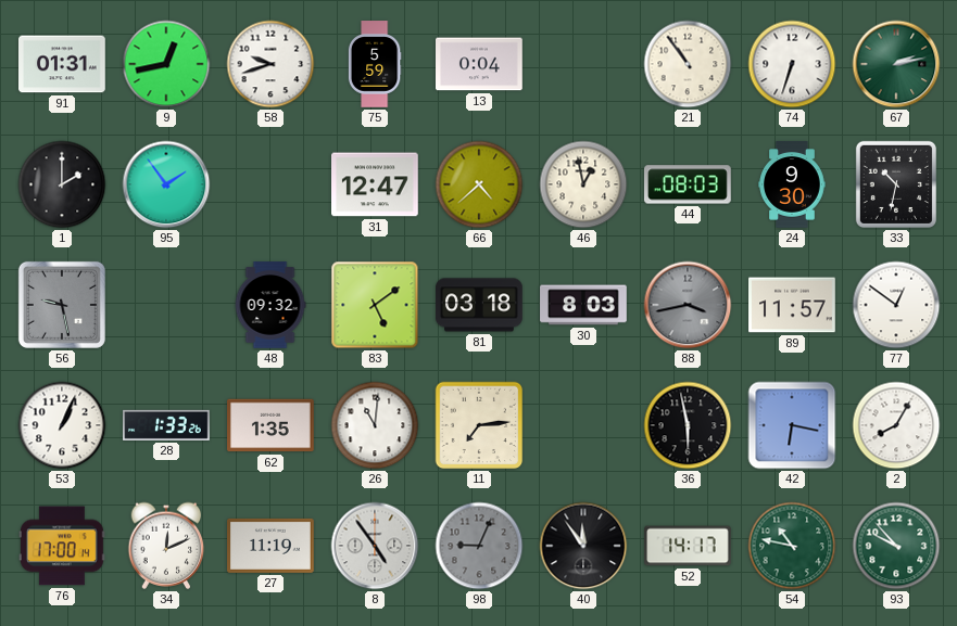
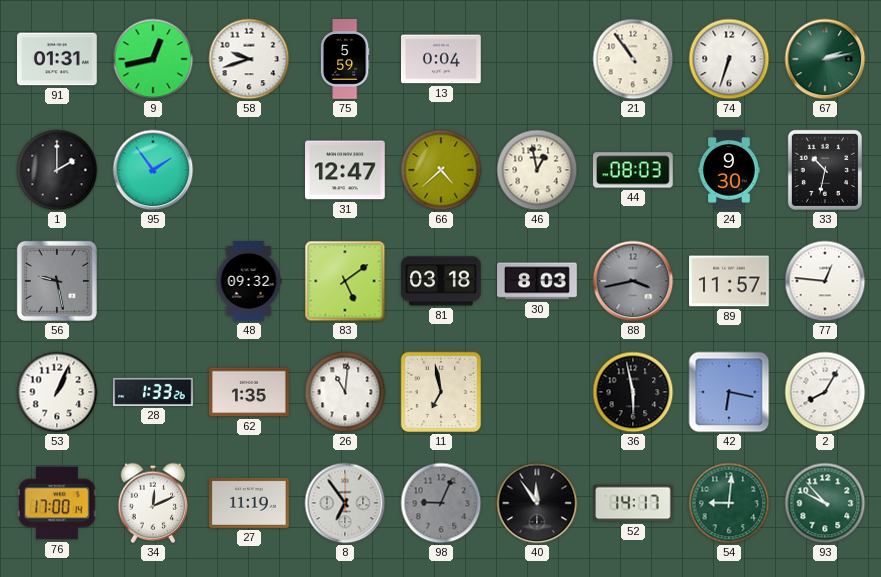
77: 12:51 -> 12:46
11: 7:14 -> 6:58
8: 4:54 -> 6:54
54: 10:47 -> 9:01
